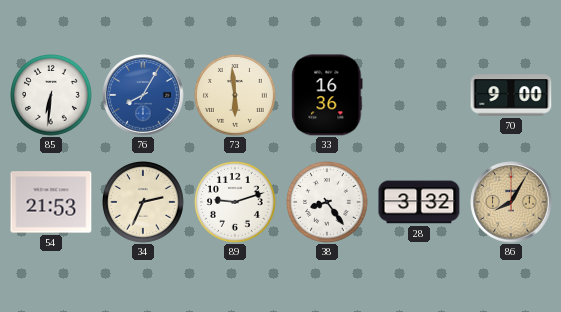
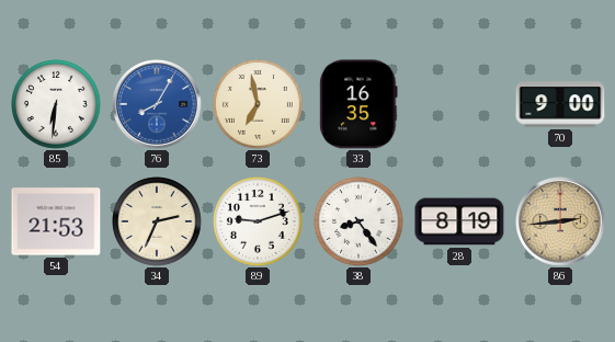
73: 5:59 -> 6:58
33: 16:36 -> 16:35
28: 3:32 -> 8:19
86: 8:05 -> 2:44
